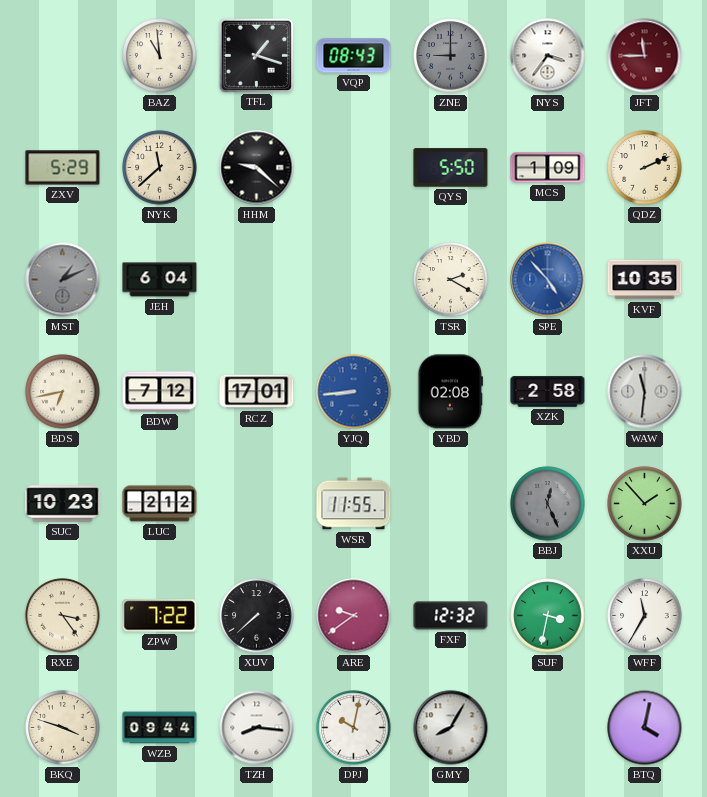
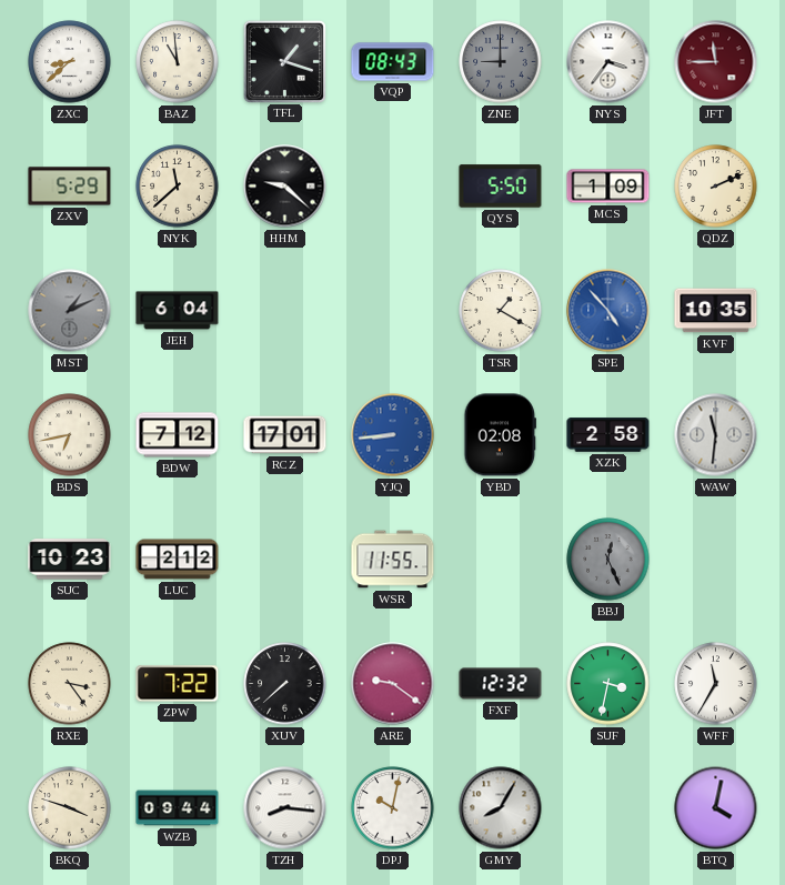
ZXC: none -> 8:38
TSR: 2:20 -> 1:20
XXU: 1:53 -> none
ARE: 9:39 -> 9:21
